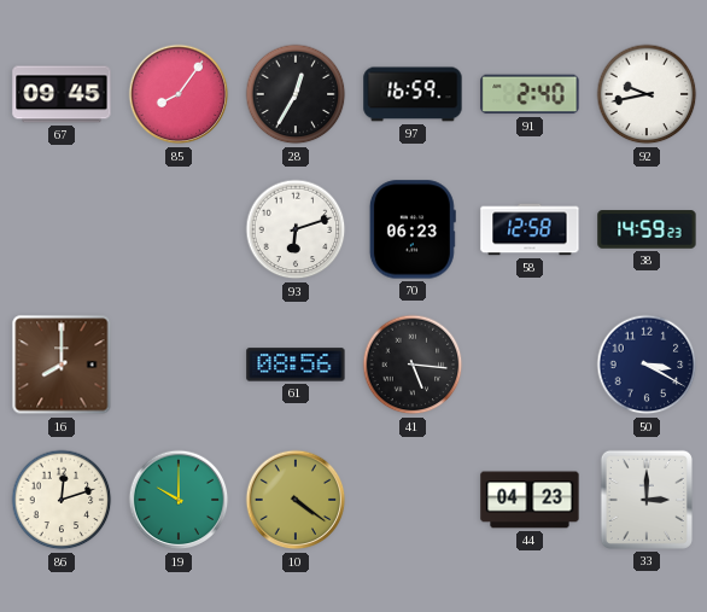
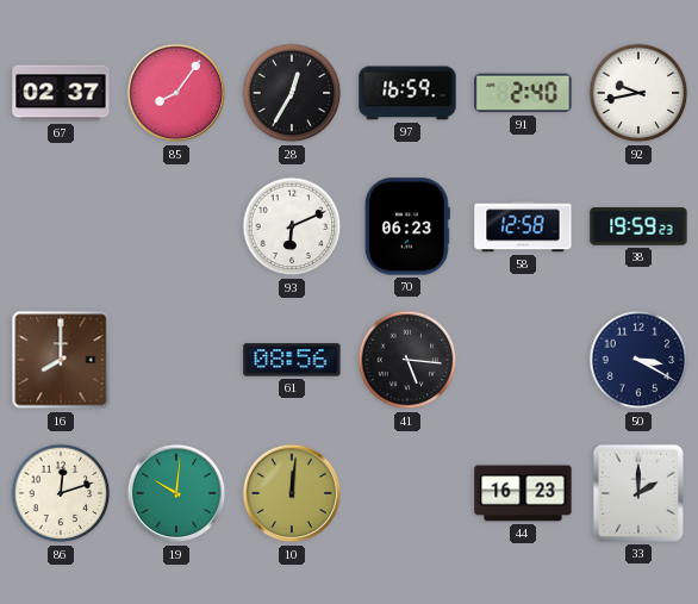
67: 09:45 -> 02:37
93: 6:12 -> 6:11
38: 14:59 -> 19:59
19: 10:00 -> 10:01
10: 4:21 -> 12:01
44: 04:23 -> 16:23
33: 3:00 -> 2:00
